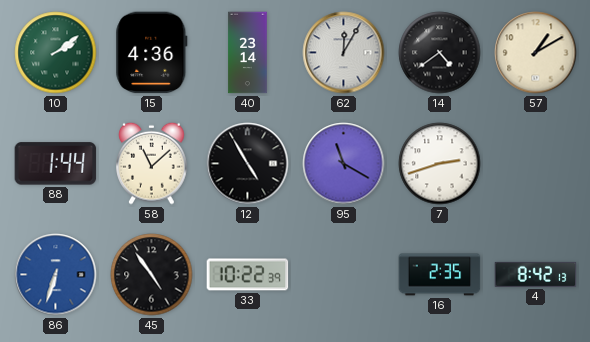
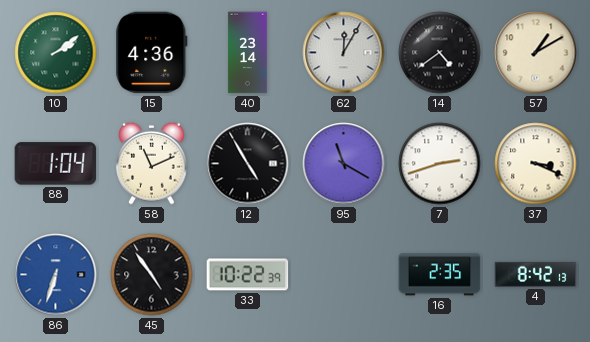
88: 1:44 -> 1:04
58: 11:08 -> 11:11
37: none -> 3:19
